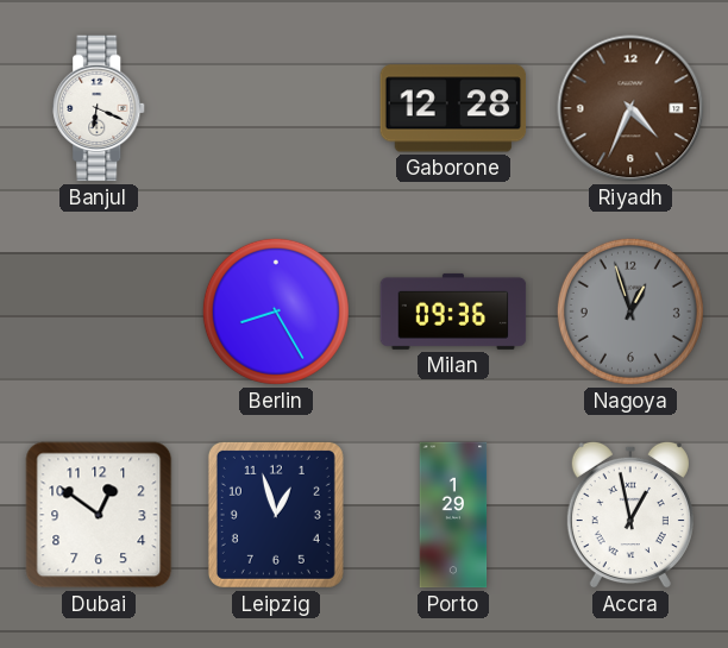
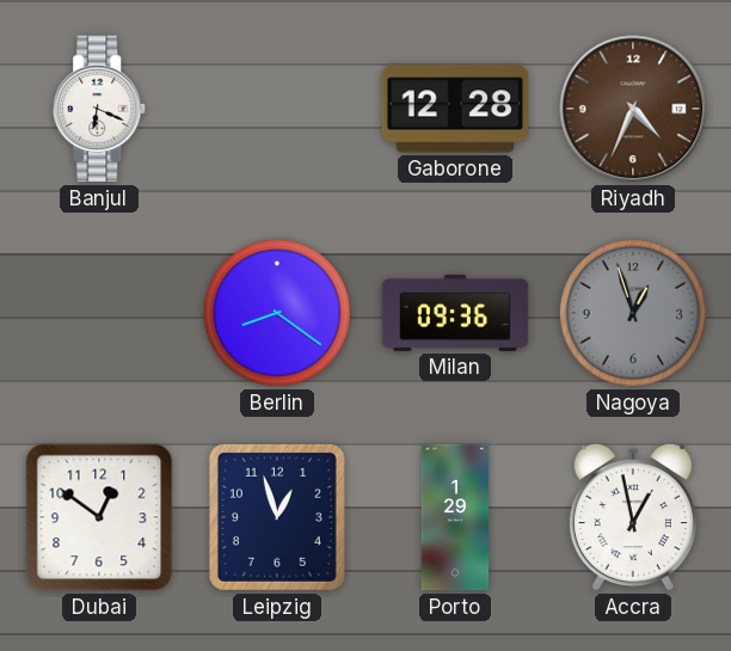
Berlin: 8:25 -> 8:21
